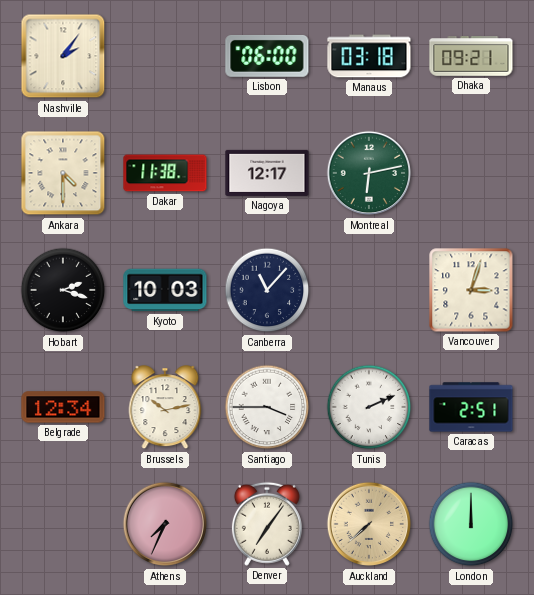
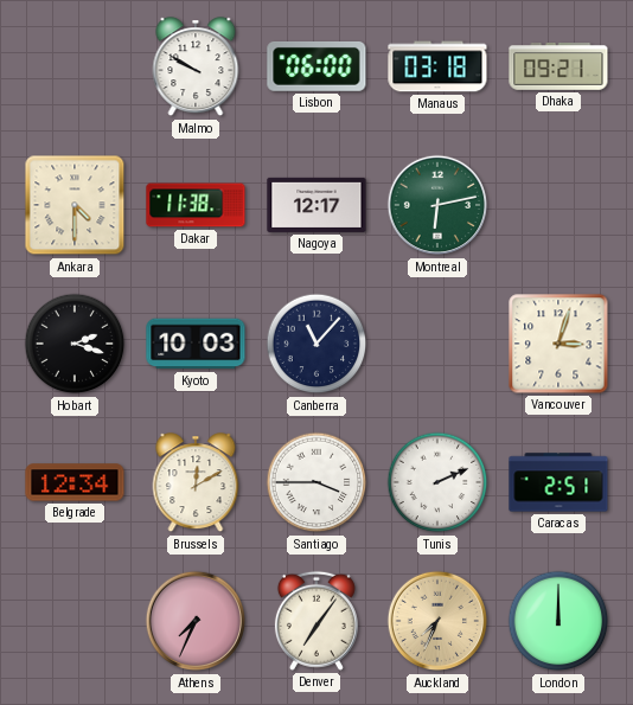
Nashville: 2:06 -> none
Malmo: none -> 9:50
Brussels: 10:13 -> 12:10
Auckland: 7:38 -> 7:34
